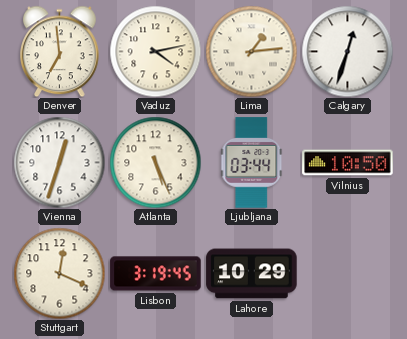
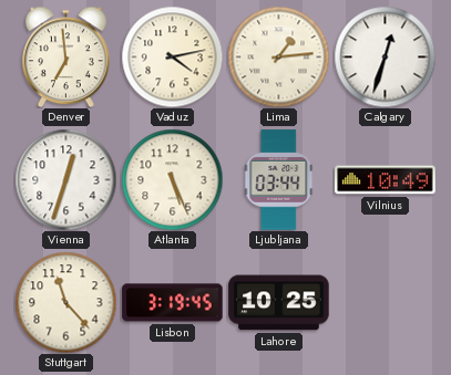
Vilnius: 10:50 -> 10:49
Stuttgart: 12:19 -> 11:23
Lahore: 10:29 -> 10:25
